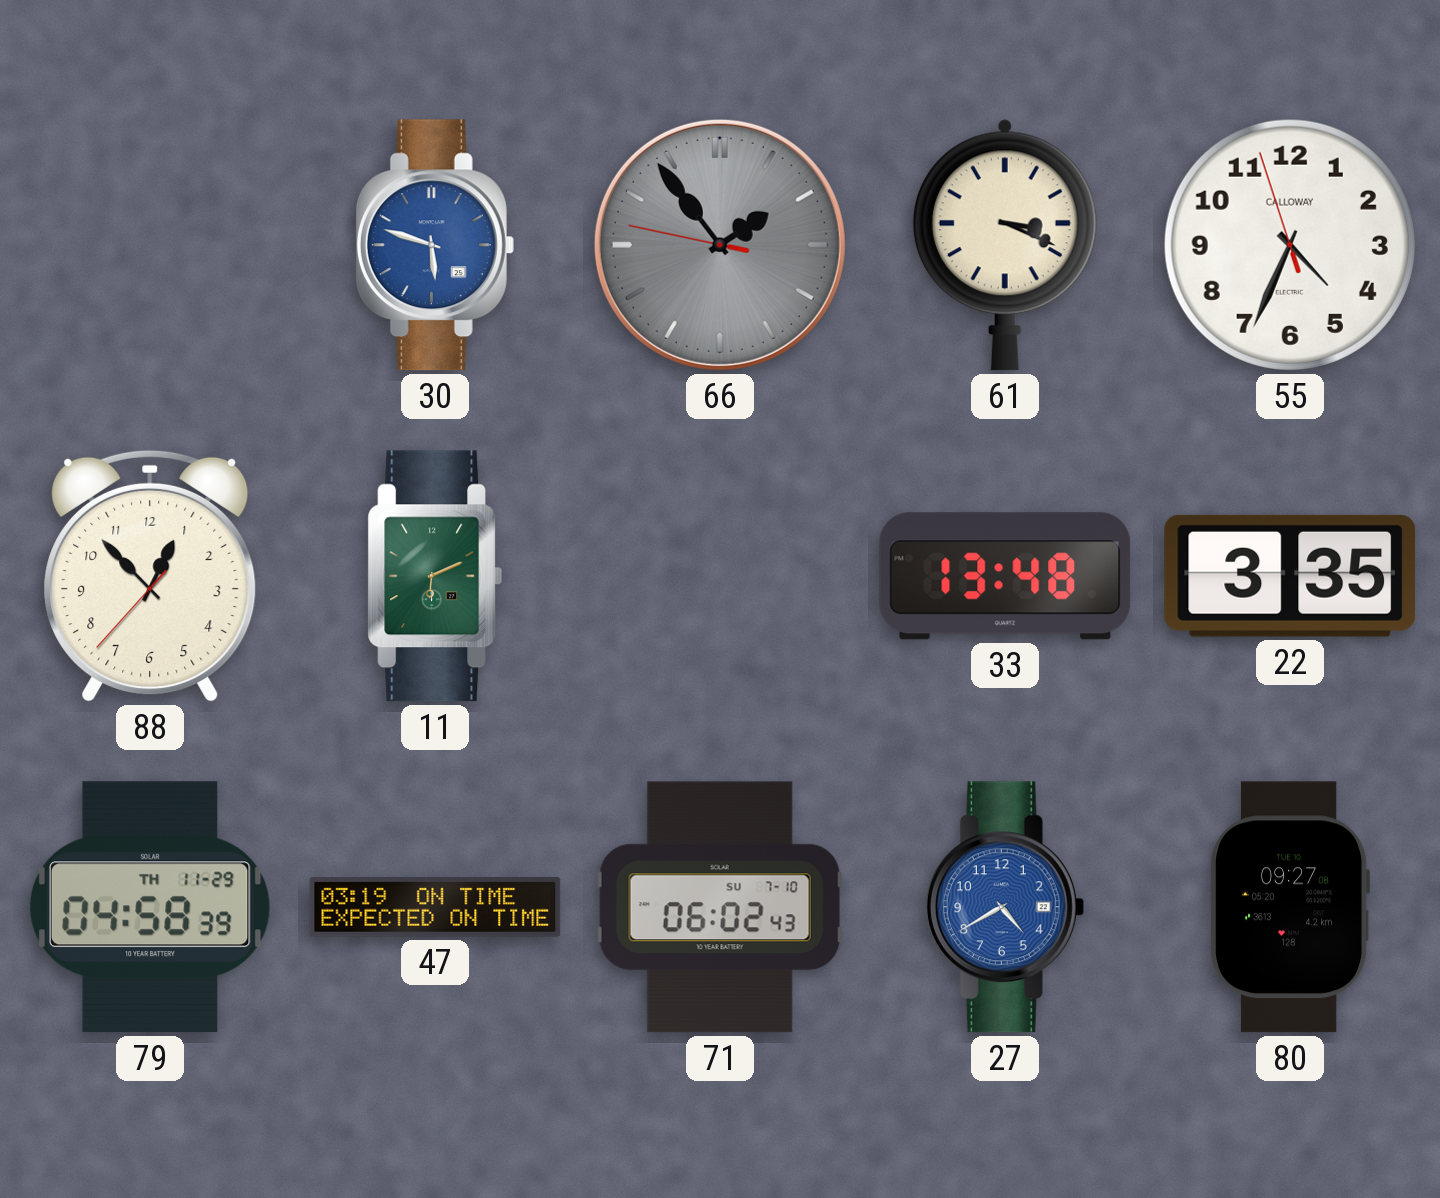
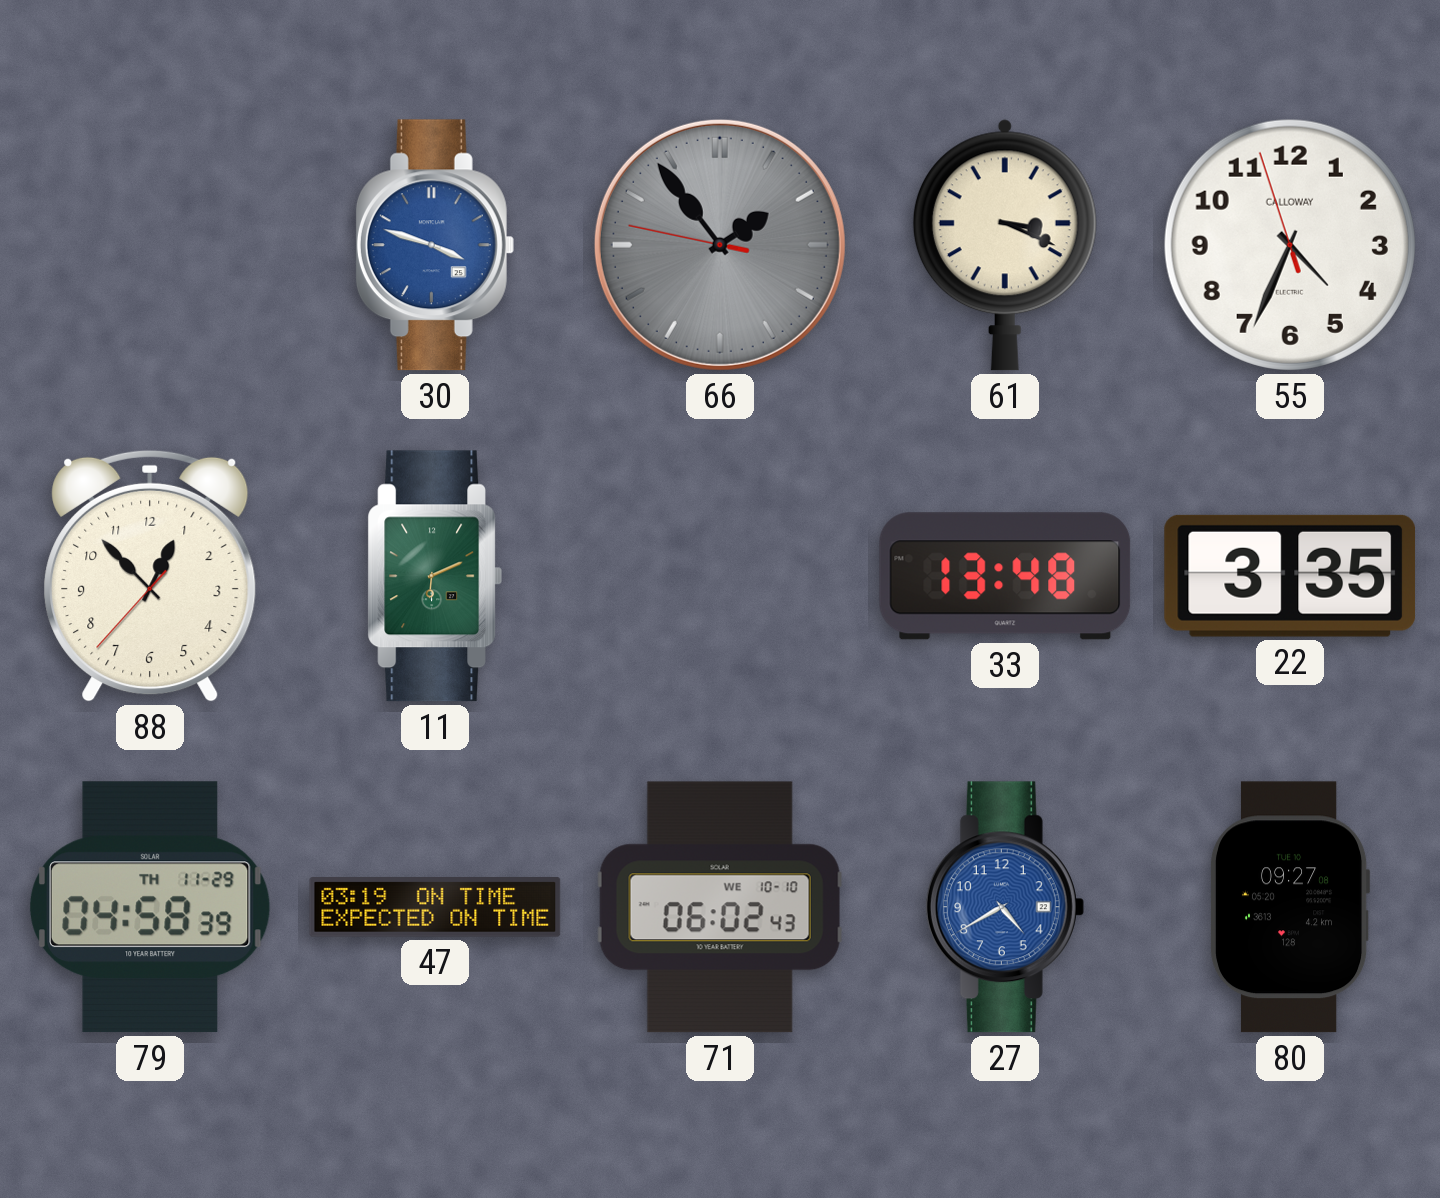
30: 5:48 -> 3:48
71 date: SU 7-10 -> WE 10-10
